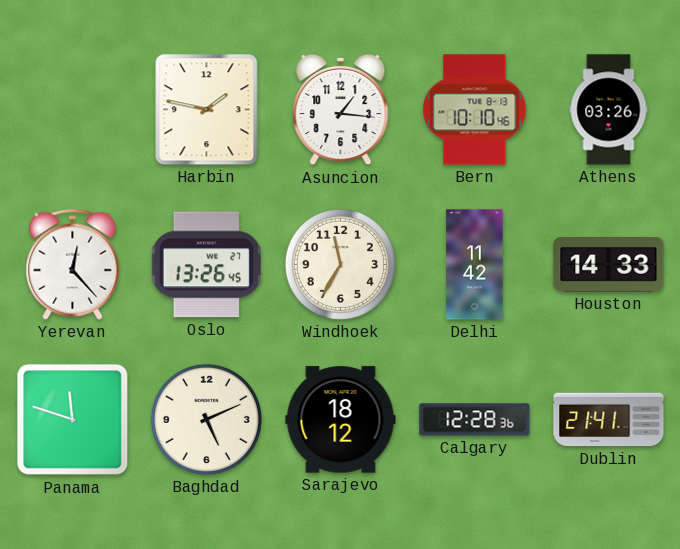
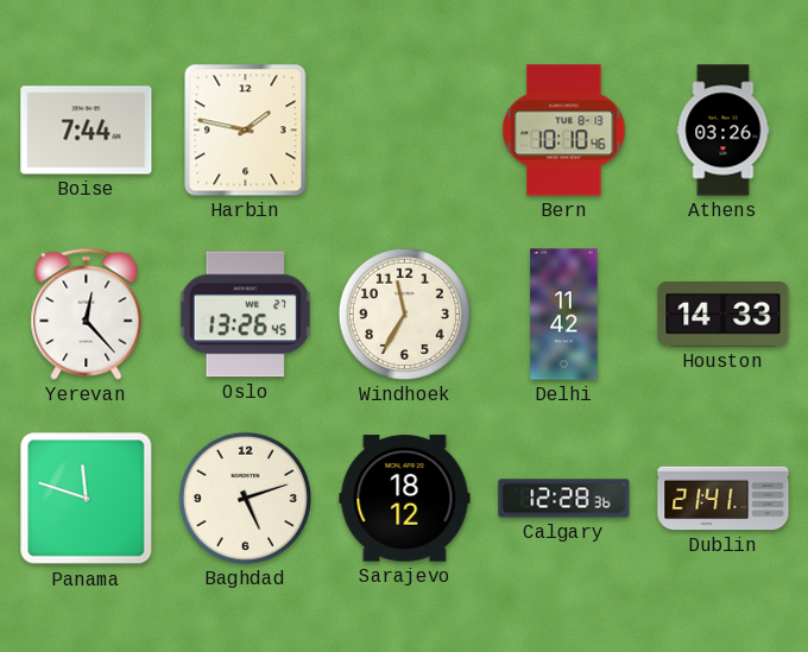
Boise: none -> 7:44
Asuncion: 1:16 -> none
Baghdad: 5:11 -> 5:12
